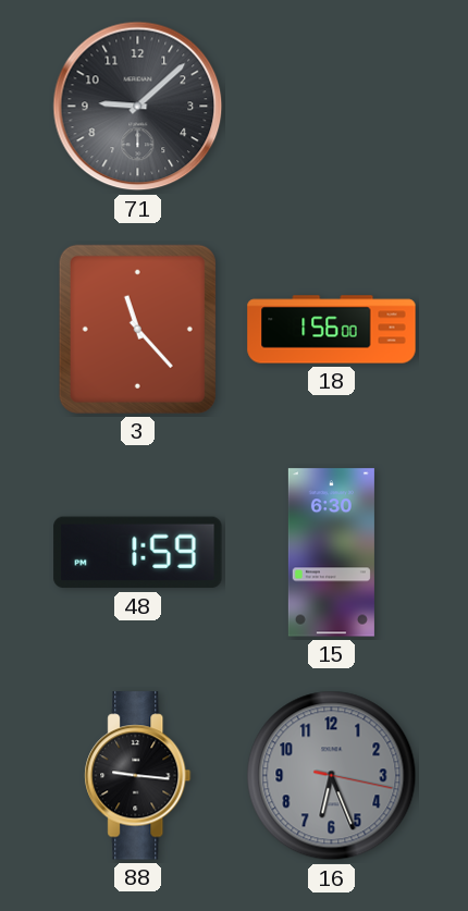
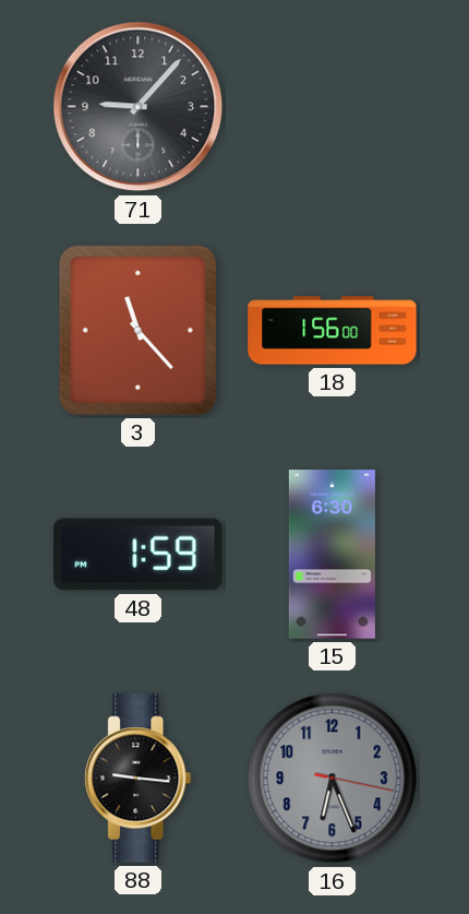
71: 9:08 -> 9:07
